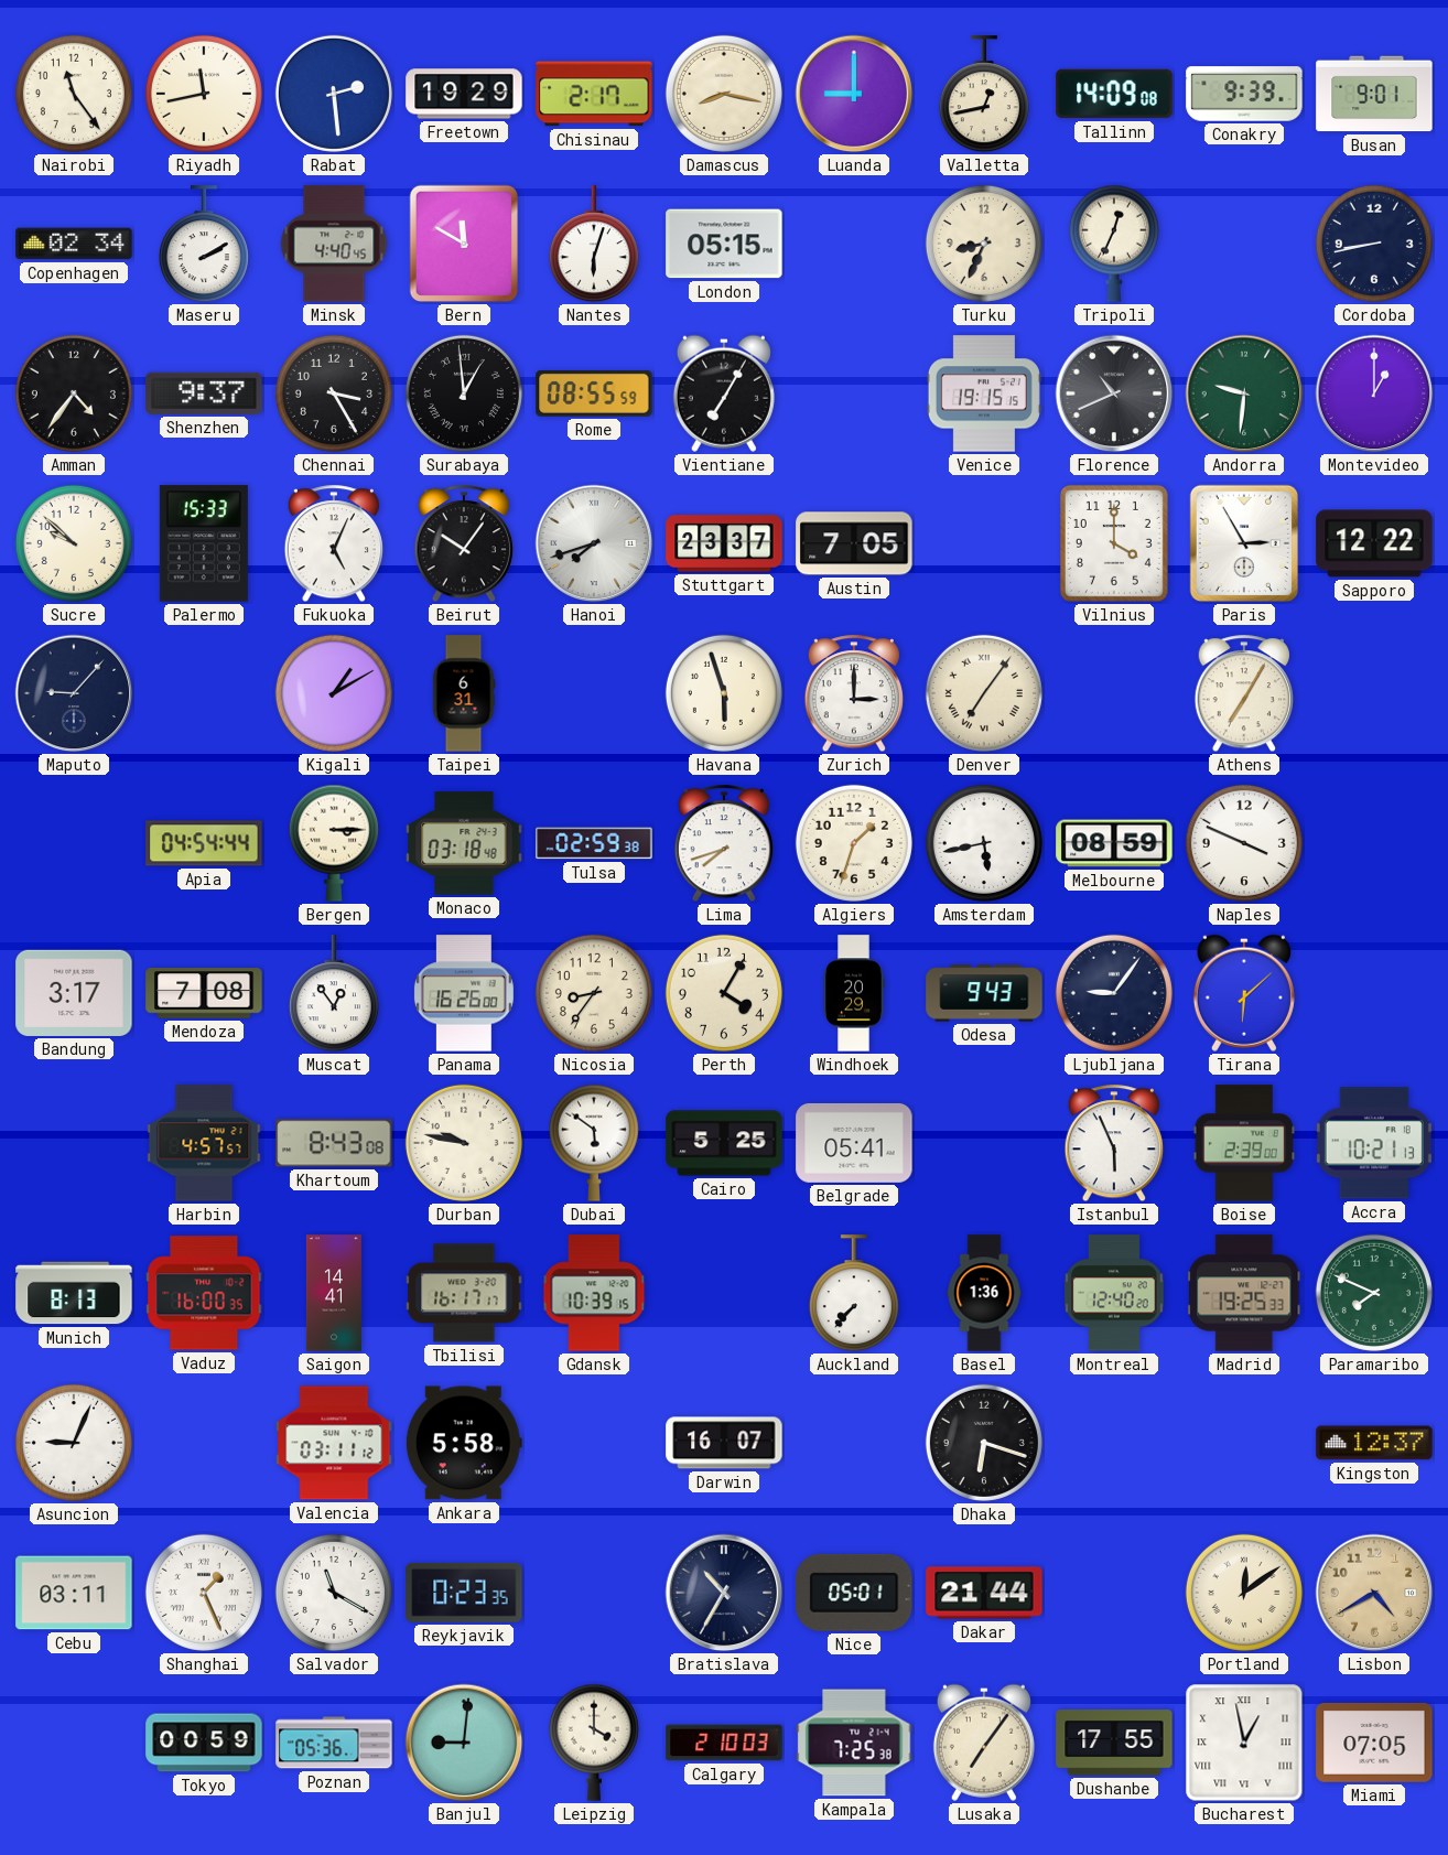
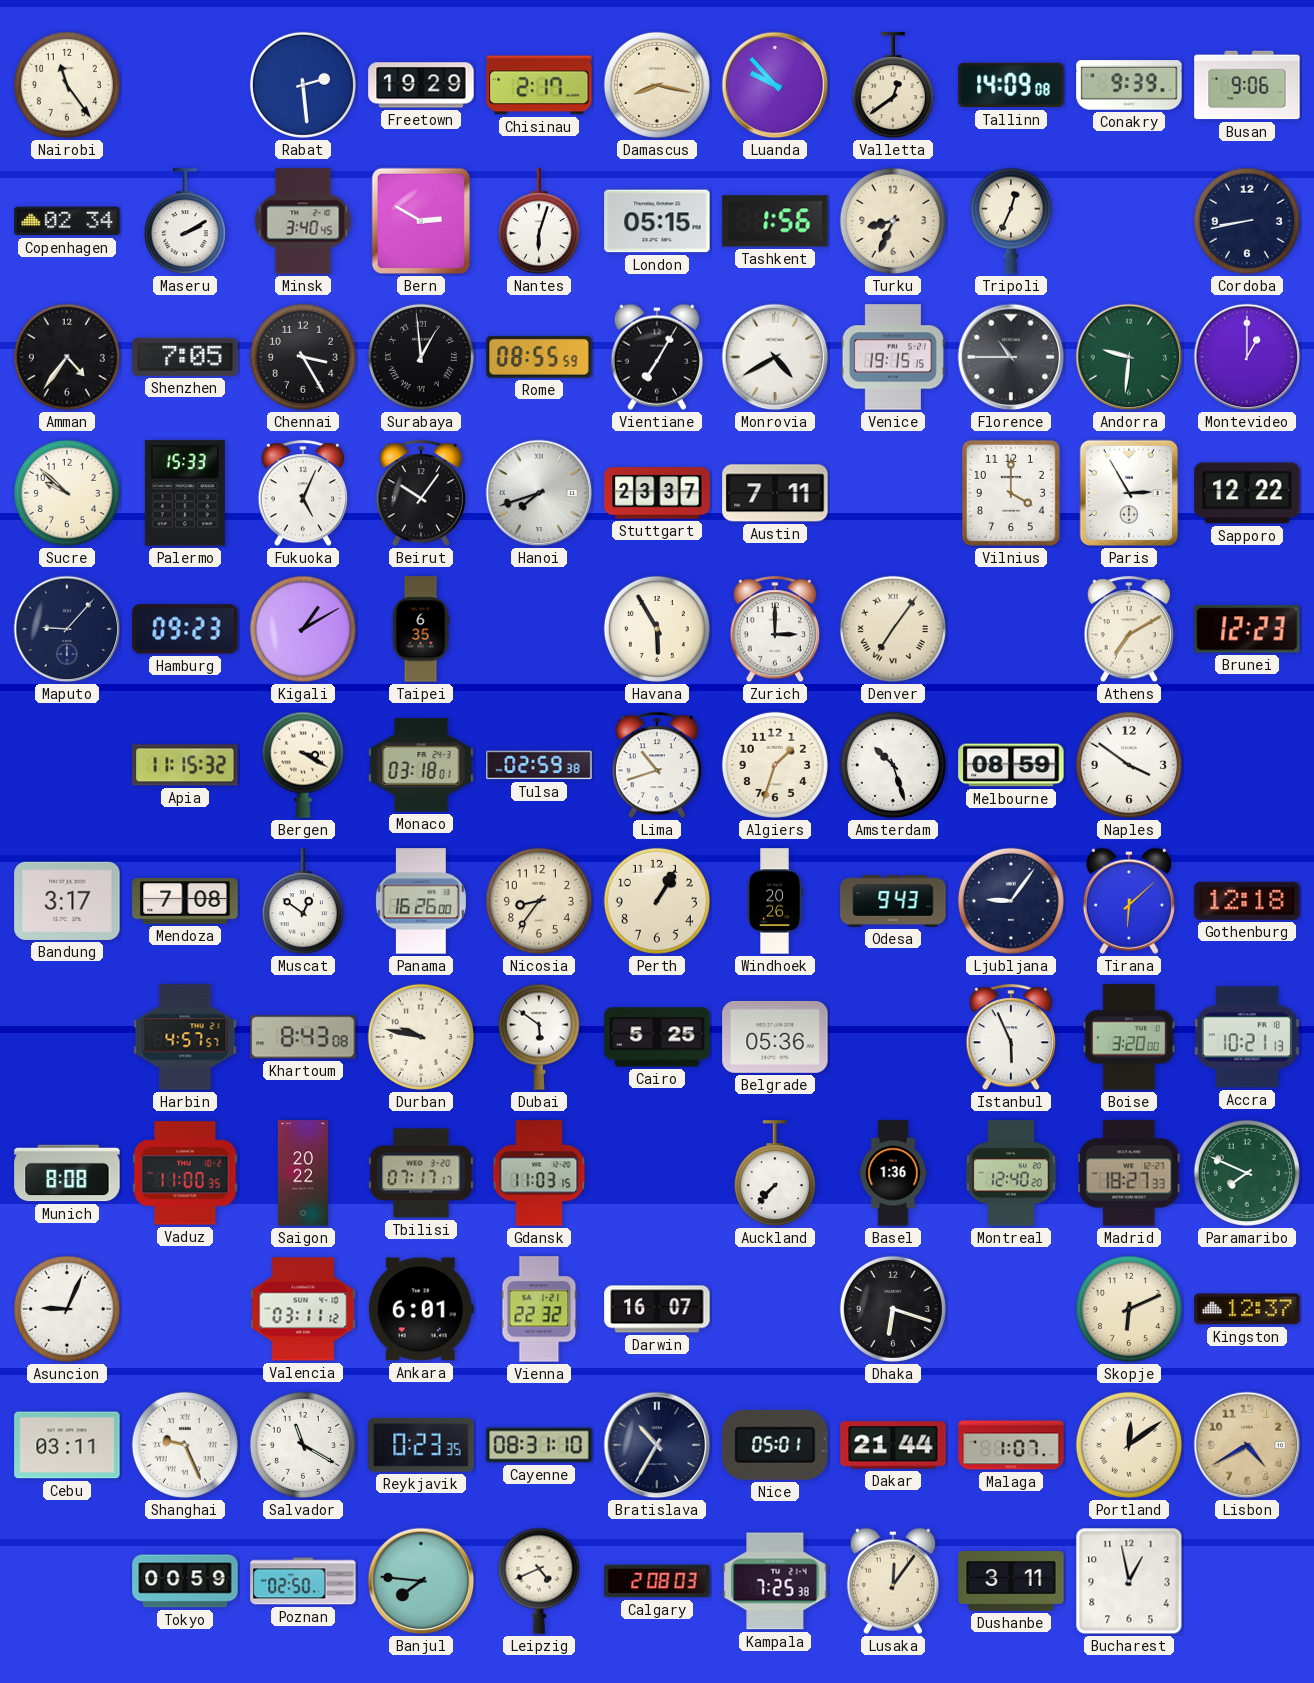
Riyadh: 11:43 -> none
Luanda: 9:00 -> 9:53
Valletta: 12:43 -> 12:39
Busan: 9:01 -> 9:06
Minsk: 4:40 -> 3:40
Bern: 11:50 -> 2:50
Tashkent: none -> 1:56
Shenzhen: 9:37 -> 7:05
Monrovia: none -> 4:40
Florence: 10:41 -> 10:45
Austin: 7:05 -> 7:11
Hamburg: none -> 09:23
Taipei: 6:31 -> 6:35
Havana: 5:57 -> 5:55
Athens: 7:05 -> 7:10
Brunei: none -> 12:23
Apia: 04:54 -> 11:15
Bergen: 3:15 -> 3:20
Monaco: 03:18:48 -> 03:18:01
Lima: 7:42 -> 10:42
Amsterdam: 5:43 -> 10:27
Naples: 3:49 -> 3:51
Muscat: 12:54 -> 12:51
Perth: 4:05 -> 1:05
Windhoek: 20:29 -> 20:26
Gothenburg: none -> 12:18
Belgrade: 05:41 -> 05:36
Boise: 2:39 -> 3:20
Munich: 8:13 -> 8:08
Vaduz: 16:00 -> 11:00
Saigon: 14:41 -> 20:22
Tbilisi: 16:17 -> 07:17
Gdansk: 10:39 -> 11:03
Madrid: 19:25 -> 18:27
Ankara: 5:58 -> 6:01
Vienna: none -> 22:32
Skopje: none -> 6:11
Shanghai: 1:26 -> 9:26
Cayenne: none -> 08:31
Malaga: none -> 1:07
Poznan: 05:36 -> 02:50
Banjul: 9:01 -> 7:46
Leipzig: 4:00 -> 4:41
Calgary: 2:10 -> 2:08
Lusaka: 7:06 -> 12:06
Dushanbe: 17:55 -> 3:11
Bucharest numerals: Roman -> Arabic
Miami: 07:05 -> none
